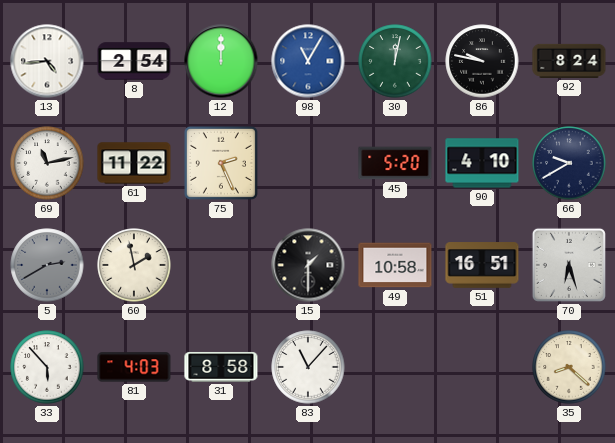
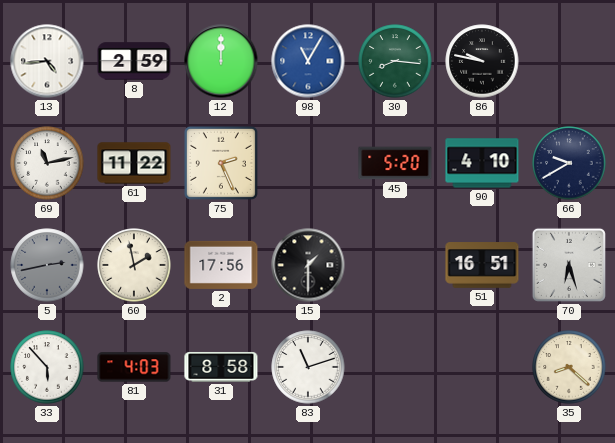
8: 2:54 -> 2:59
30: 12:02 -> 8:16
92: 8:24 -> none
5: 2:40 -> 2:43
2: none -> 17:56
49: 10:58 -> none
83: 11:07 -> 11:12
